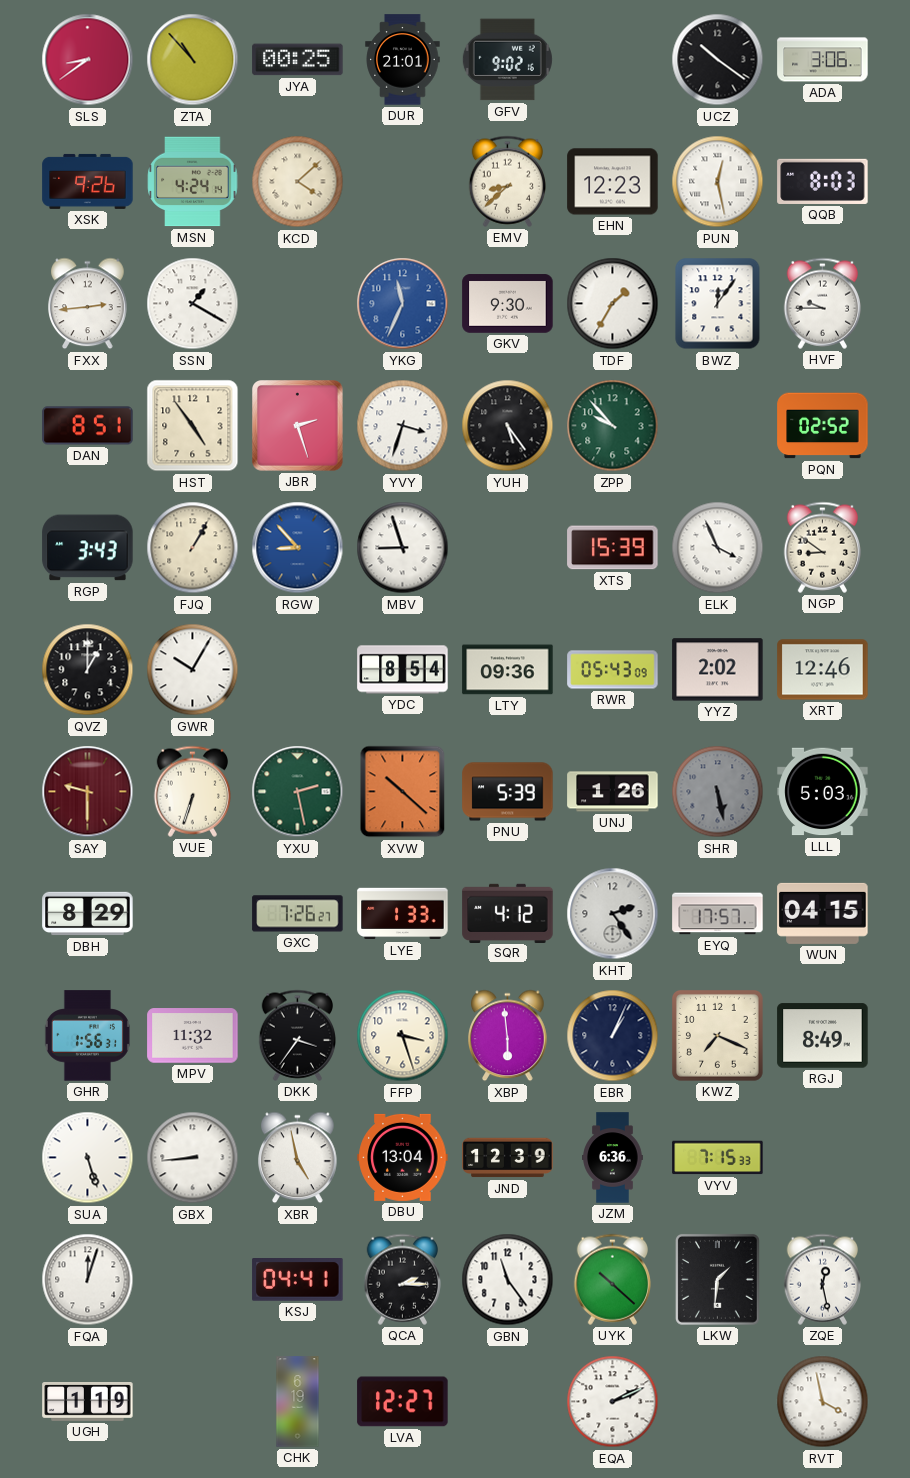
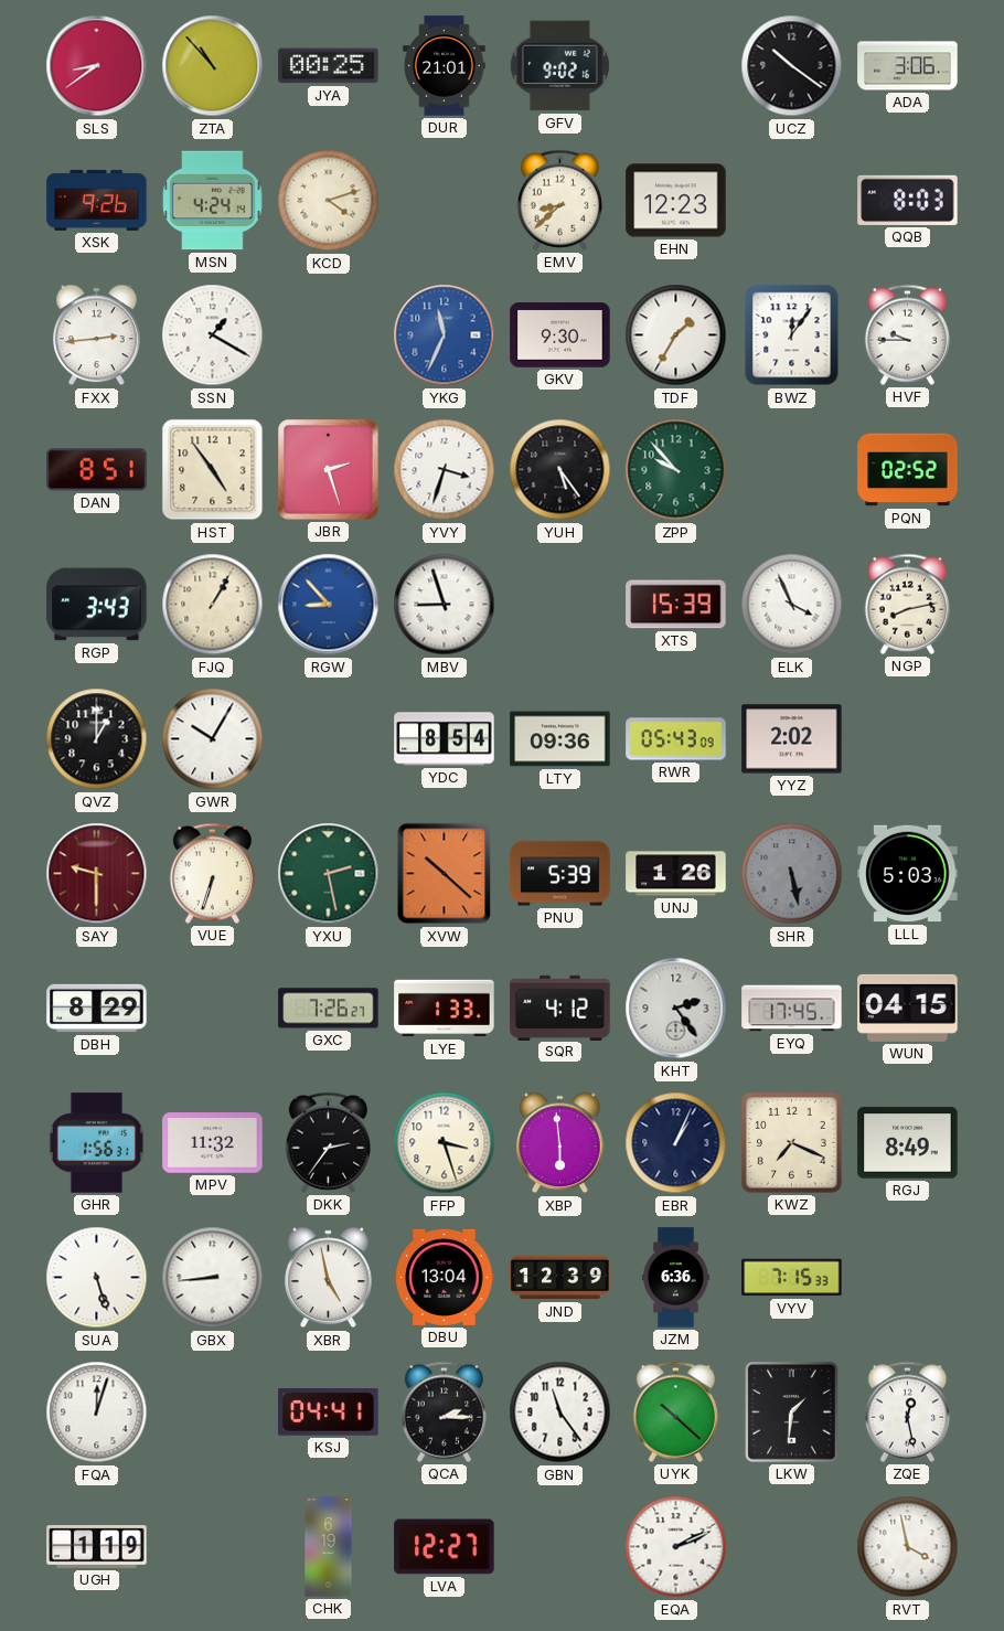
KCD: 4:08 -> 4:12
PUN: 12:28 -> none
NGP: 8:51 -> 8:13
XRT: 12:46 -> none
EYQ: 17:57 -> 17:45
DKK: 3:36 -> 2:36
